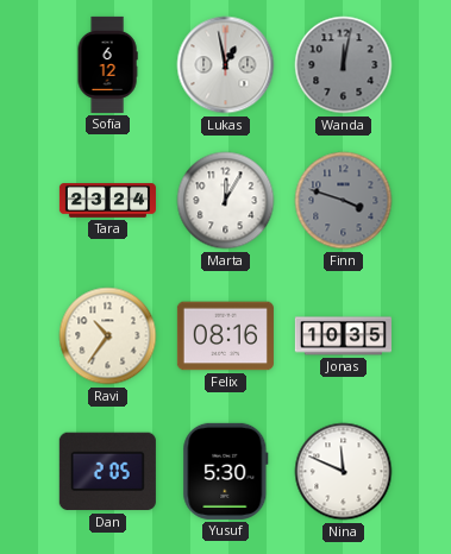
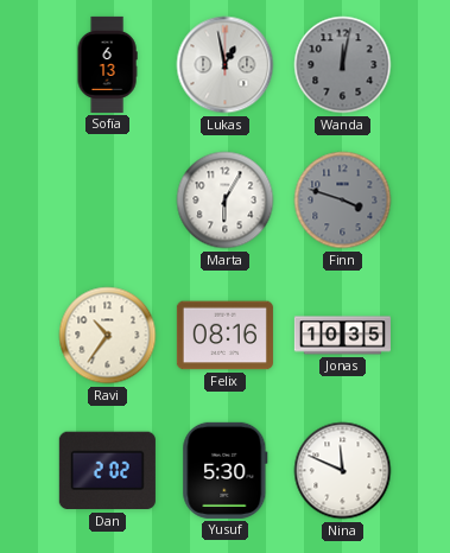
Sofia: 6:12 -> 6:13
Tara: 23:24 -> none
Marta: 12:05 -> 6:05
Dan: 2:05 -> 2:02
